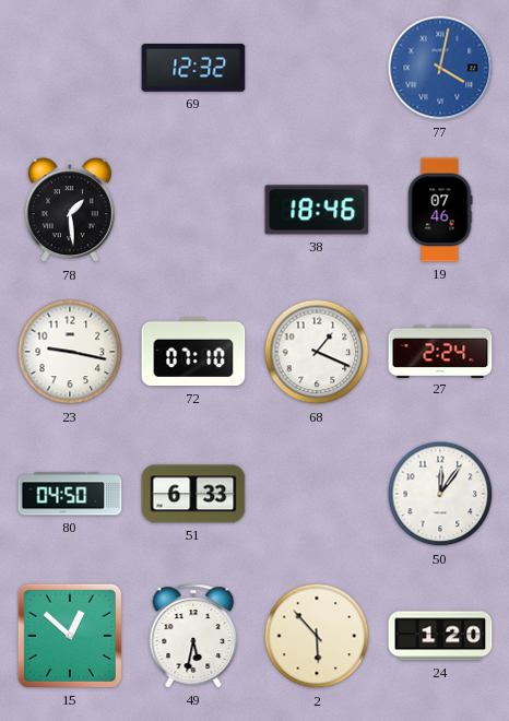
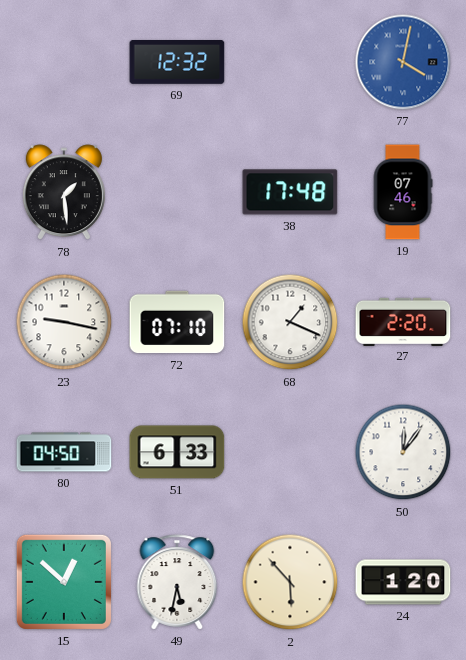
38: 18:46 -> 17:48
27: 2:24 -> 2:20
